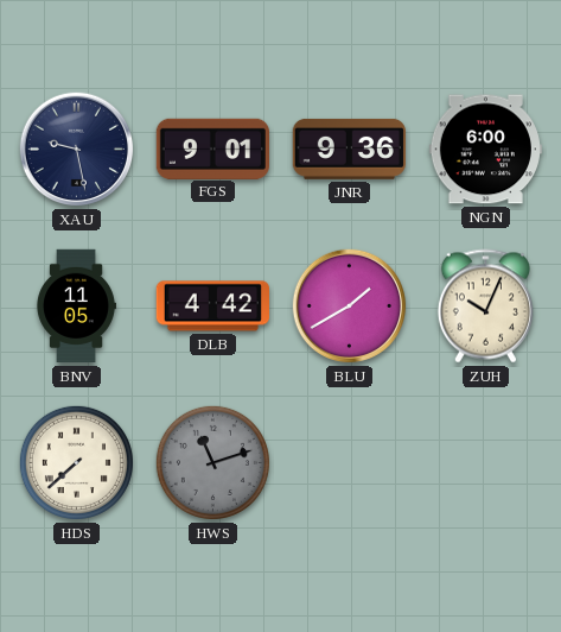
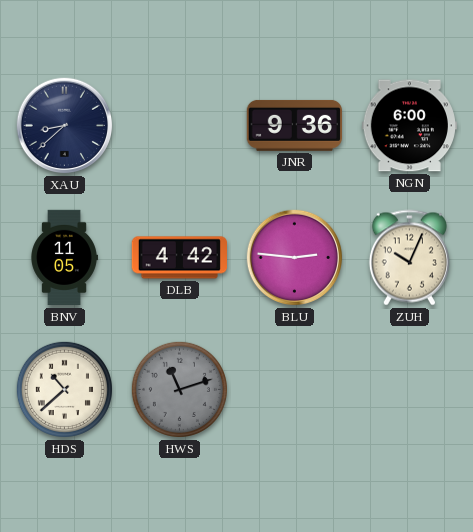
XAU: 9:28 -> 8:38
FGS: 9:01 -> none
BLU: 1:40 -> 2:46
HDS: 7:38 -> 10:38
